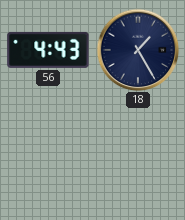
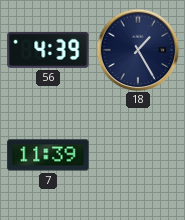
56: 4:43 -> 4:39
7: none -> 11:39
